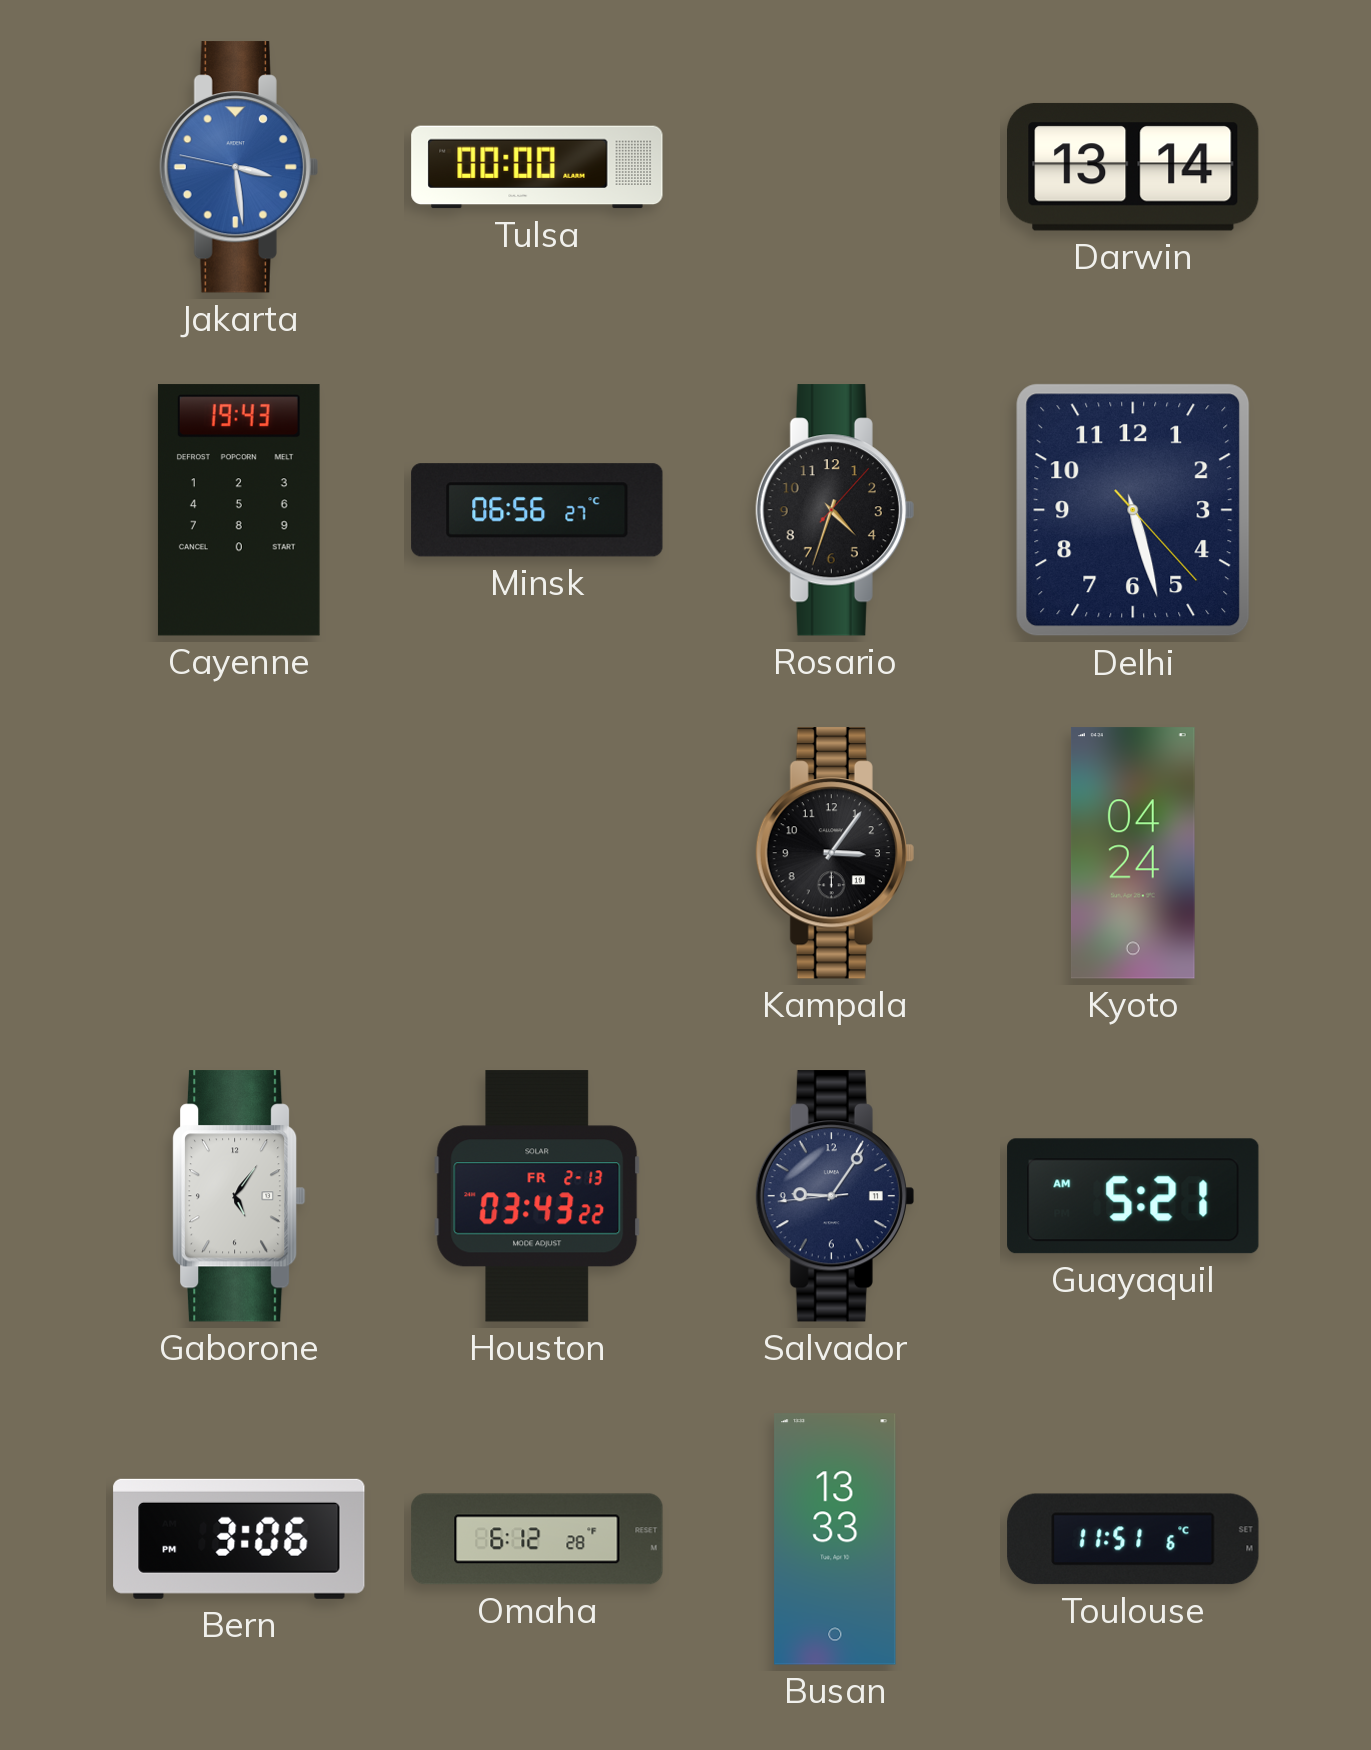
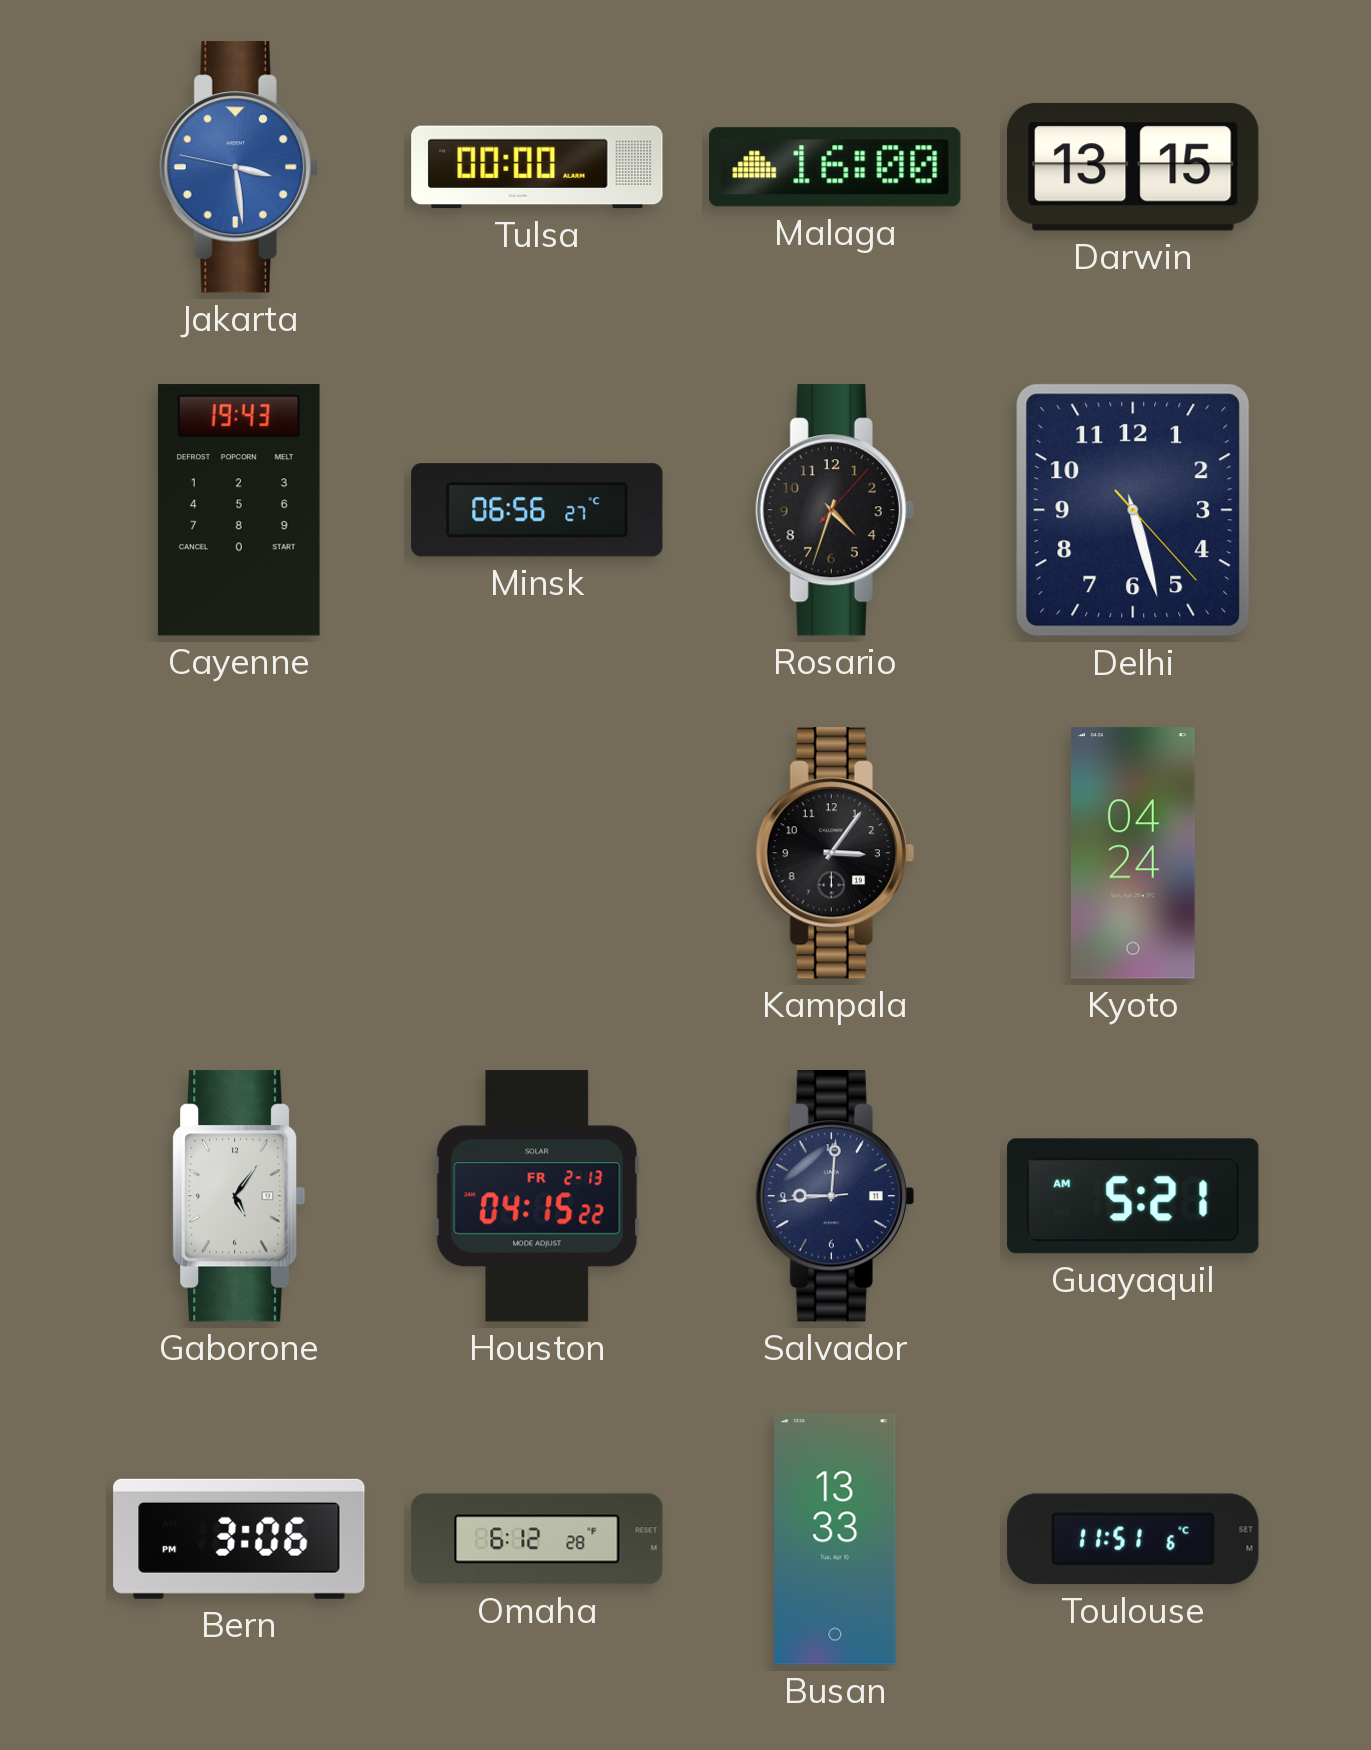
Malaga: none -> 16:00
Darwin: 13:14 -> 13:15
Houston: 03:43 -> 04:15
Salvador: 9:05 -> 9:00
